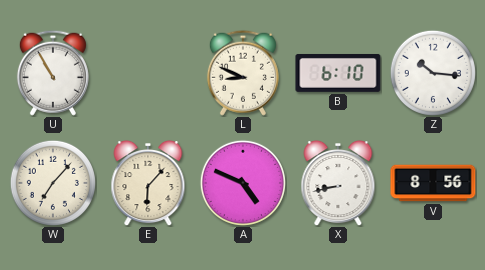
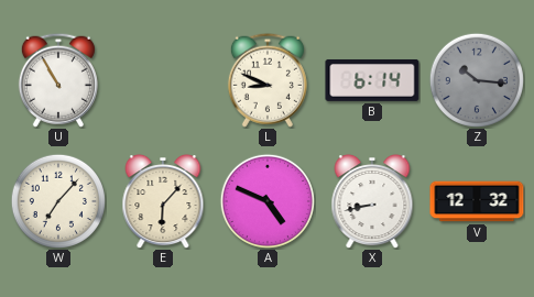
B: 6:10 -> 6:14
Z dial: white -> grey
V: 8:56 -> 12:32
